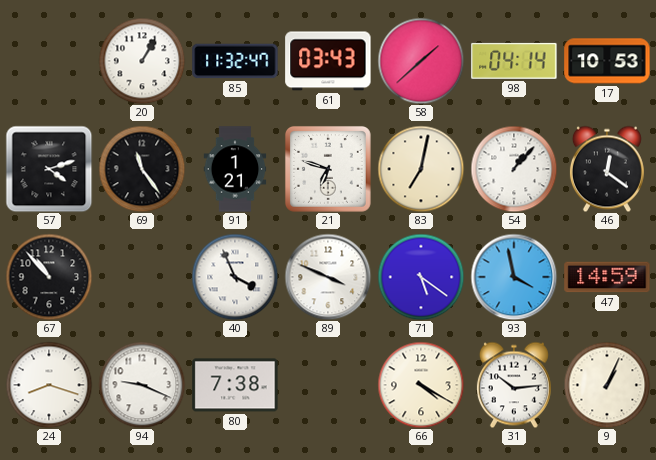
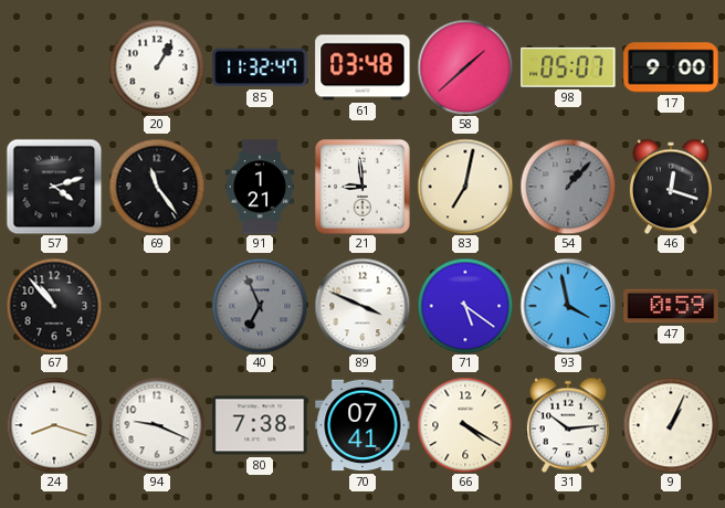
61: 03:43 -> 03:48
98: 04:14 -> 05:07
17: 10:53 -> 9:00
21: 6:48 -> 8:59
54 dial: white -> grey
46: 12:21 -> 12:18
40: 3:56 -> 6:56
40 dial: white -> grey
47: 14:59 -> 0:59
70: none -> 07:41
